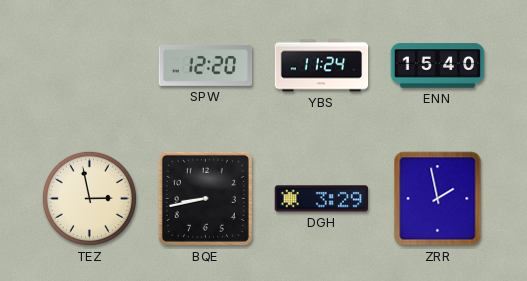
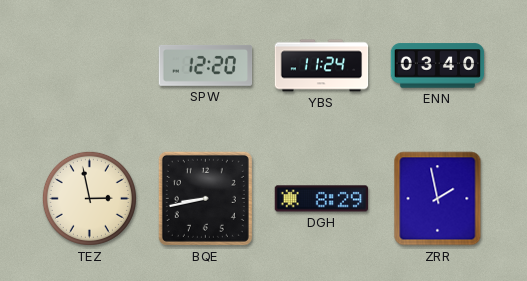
ENN: 15:40 -> 03:40
DGH: 3:29 -> 8:29
